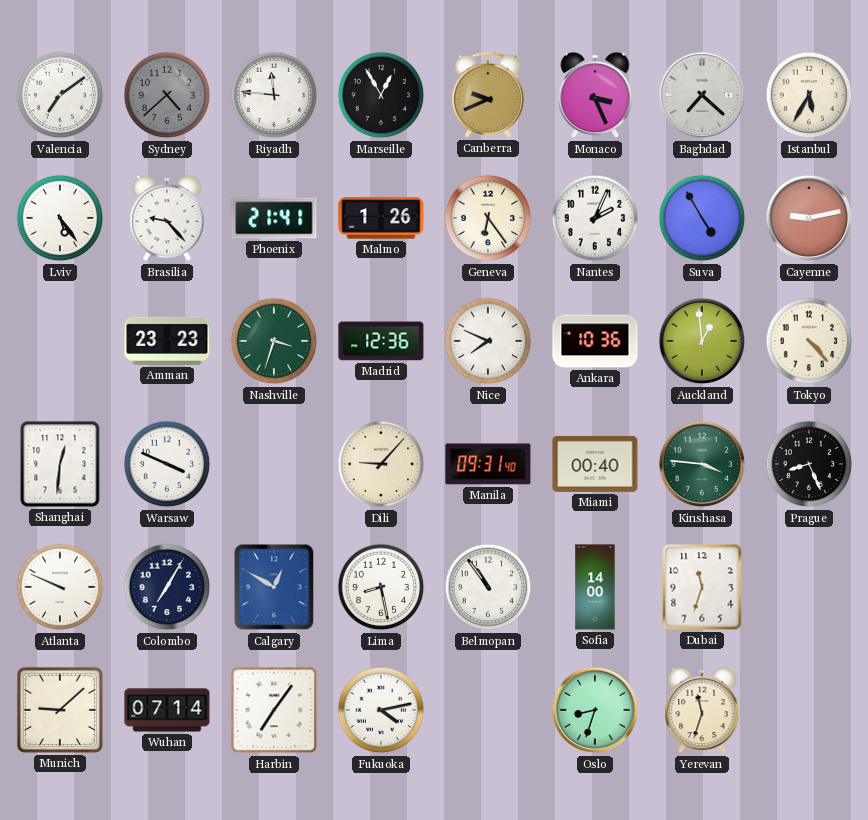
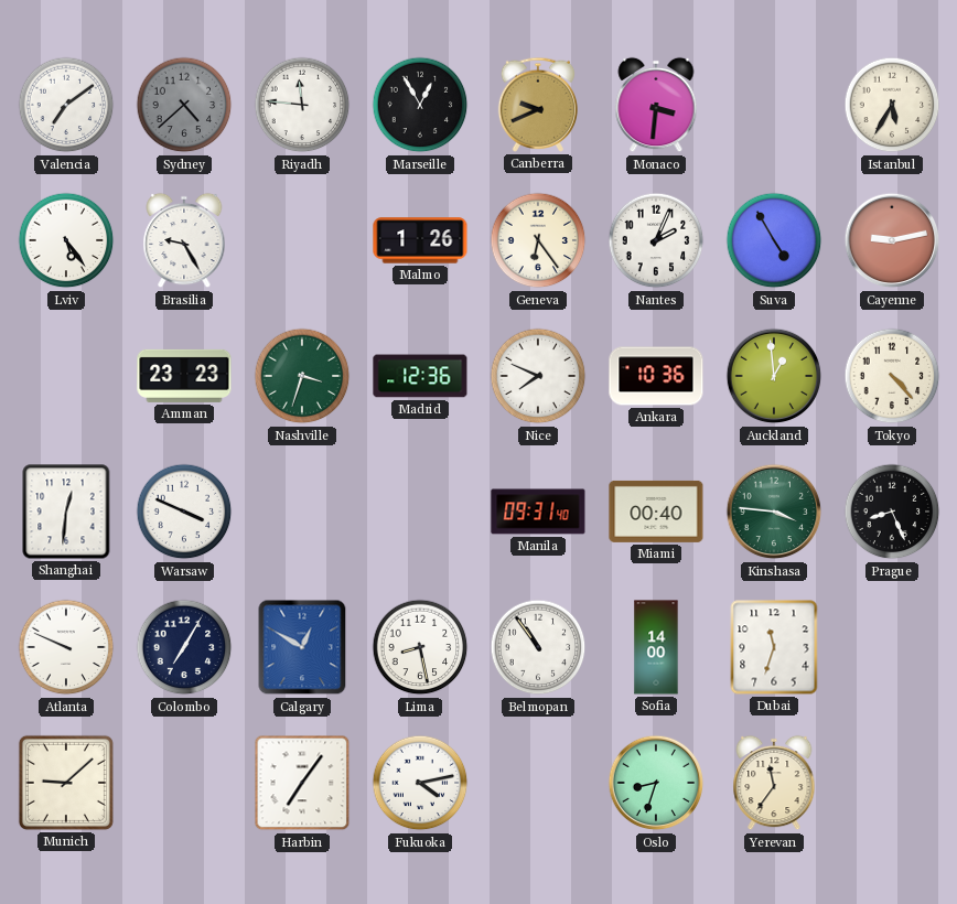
Monaco: 3:26 -> 3:31
Baghdad: 7:22 -> none
Brasilia: 9:23 -> 9:25
Phoenix: 21:41 -> none
Dili: 9:07 -> none
Wuhan: 07:14 -> none
Yerevan: 11:33 -> 11:36
